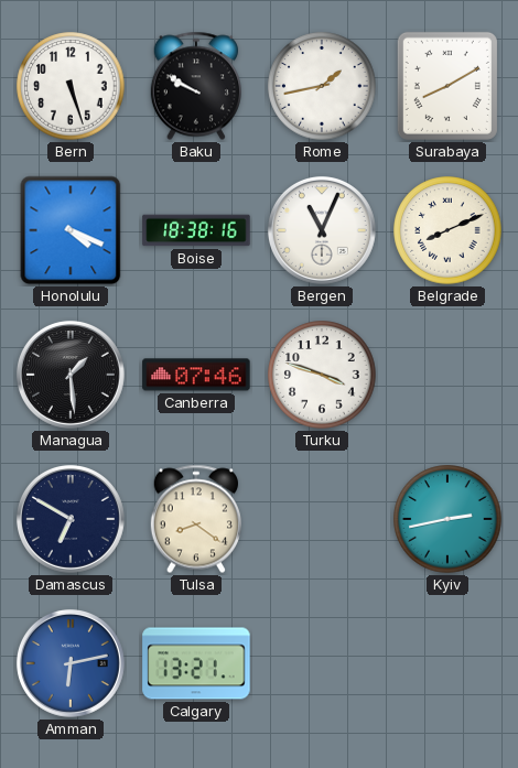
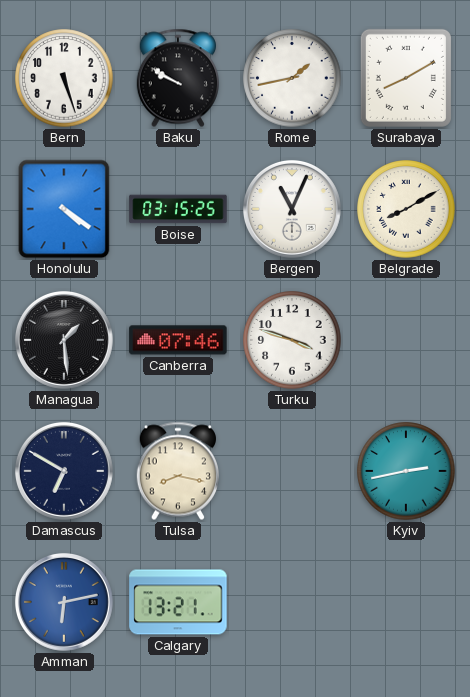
Honolulu: 4:19 -> 4:21
Boise: 18:38 -> 03:15
Belgrade: 8:11 -> 8:10
Tulsa: 8:21 -> 8:17
